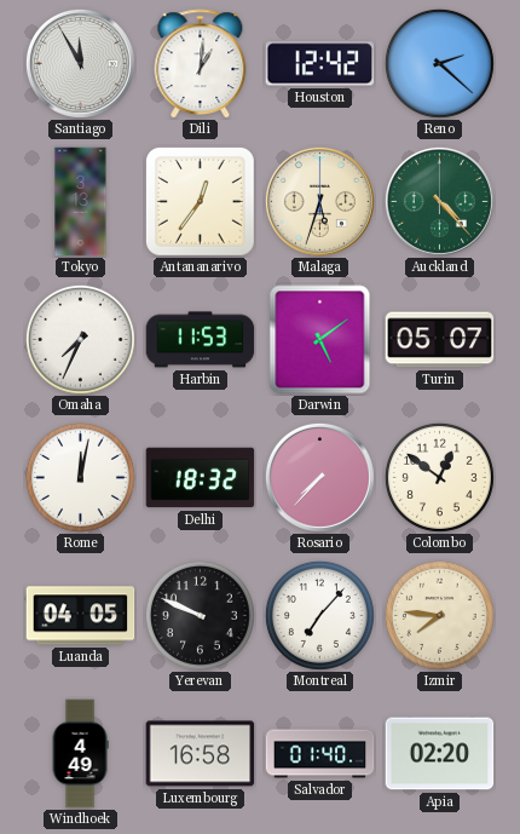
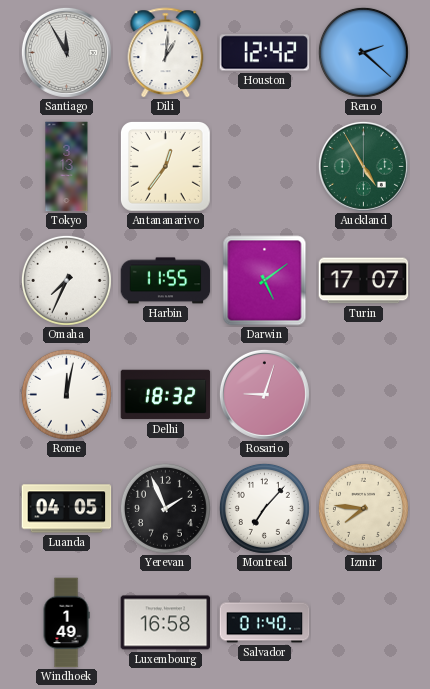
Malaga: 5:33 -> none
Auckland: 4:23 -> 4:55
Harbin: 11:53 -> 11:55
Turin: 05:07 -> 17:07
Rosario: 7:37 -> 9:03
Colombo: 12:51 -> none
Yerevan: 9:49 -> 1:56
Windhoek: 4:49 -> 1:49
Apia: 02:20 -> none
